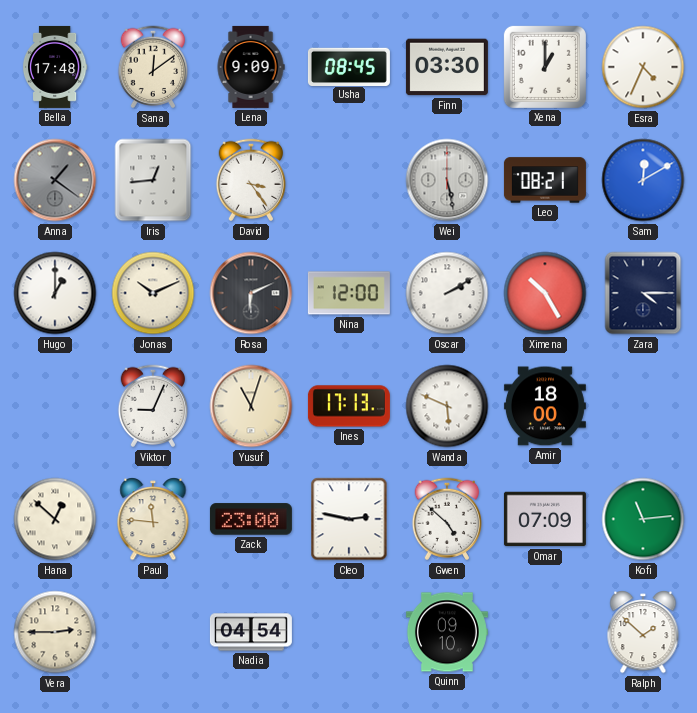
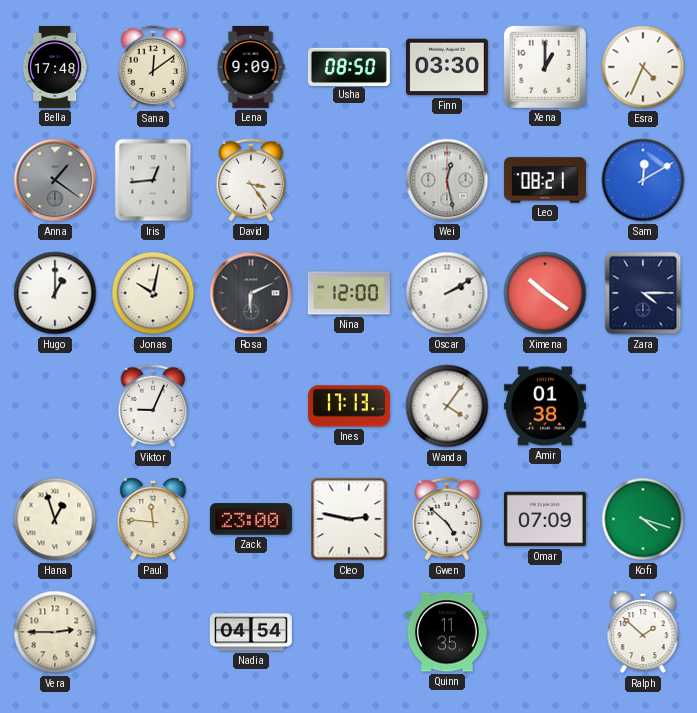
Usha: 08:45 -> 08:50
Wei: 5:28 -> 12:28
Jonas: 10:11 -> 10:02
Ximena: 10:25 -> 10:21
Yusuf: 11:03 -> none
Wanda: 5:49 -> 4:06
Amir: 18:00 -> 01:38
Hana: 12:52 -> 12:57
Kofi: 11:14 -> 4:18
Quinn: 09:10 -> 11:35
